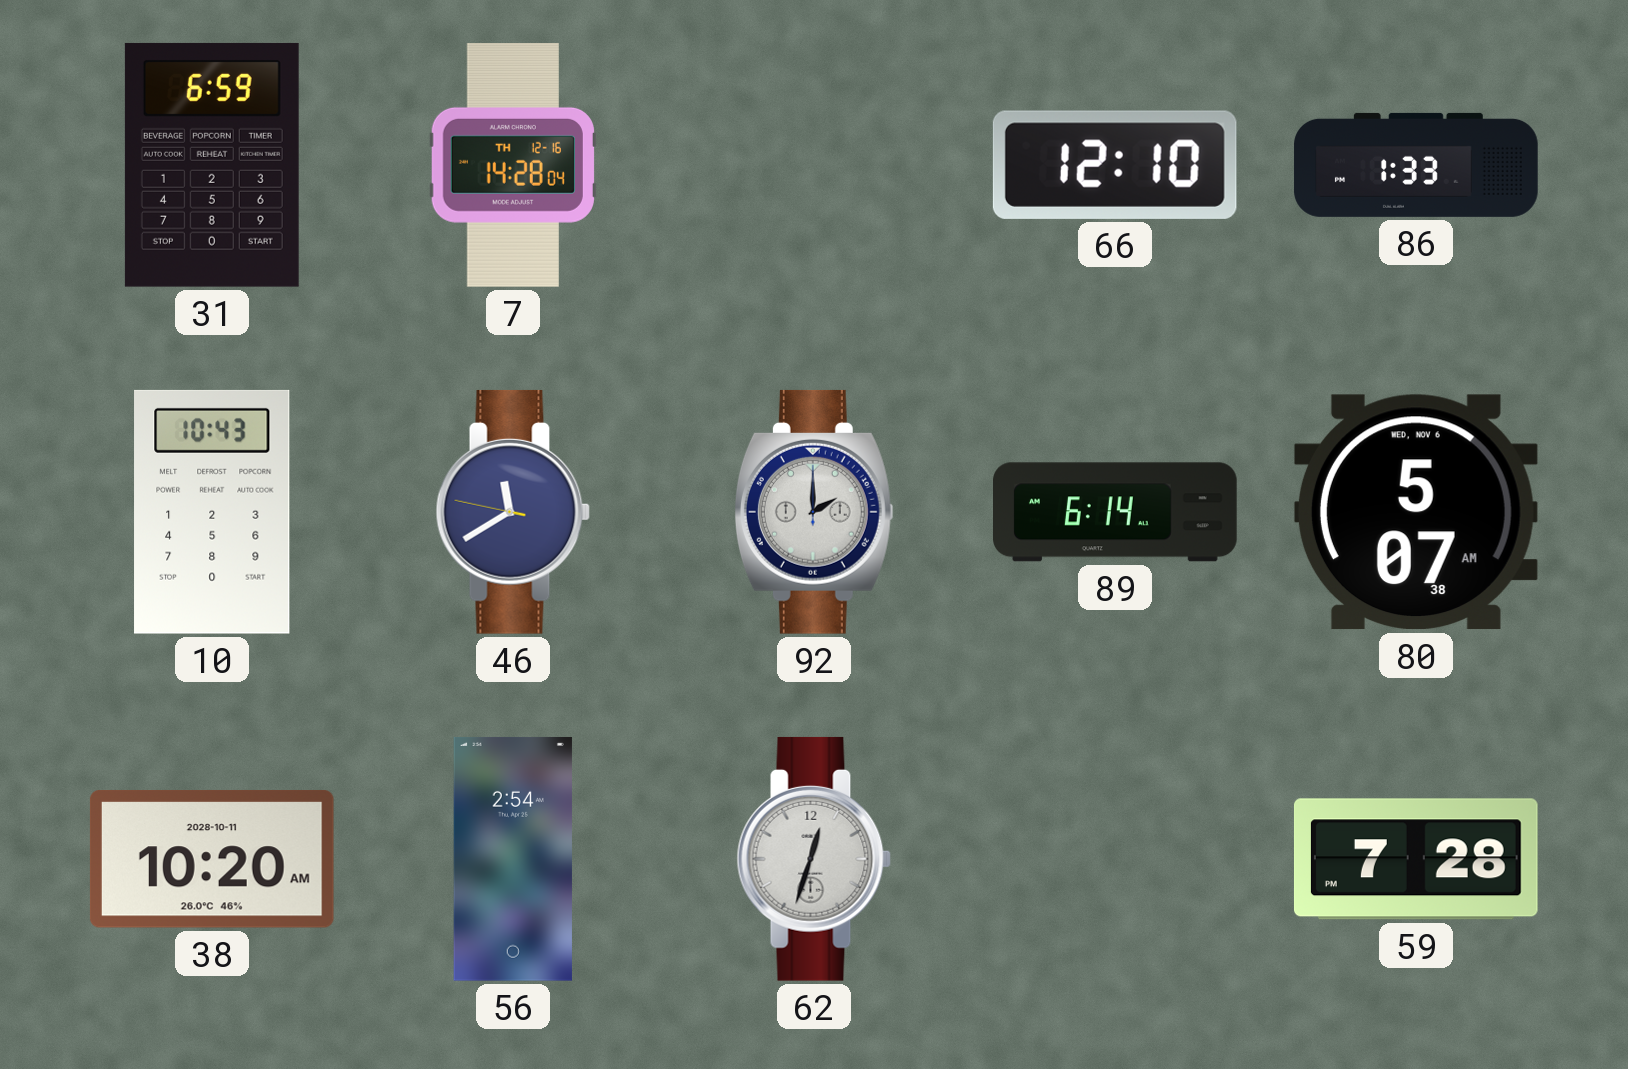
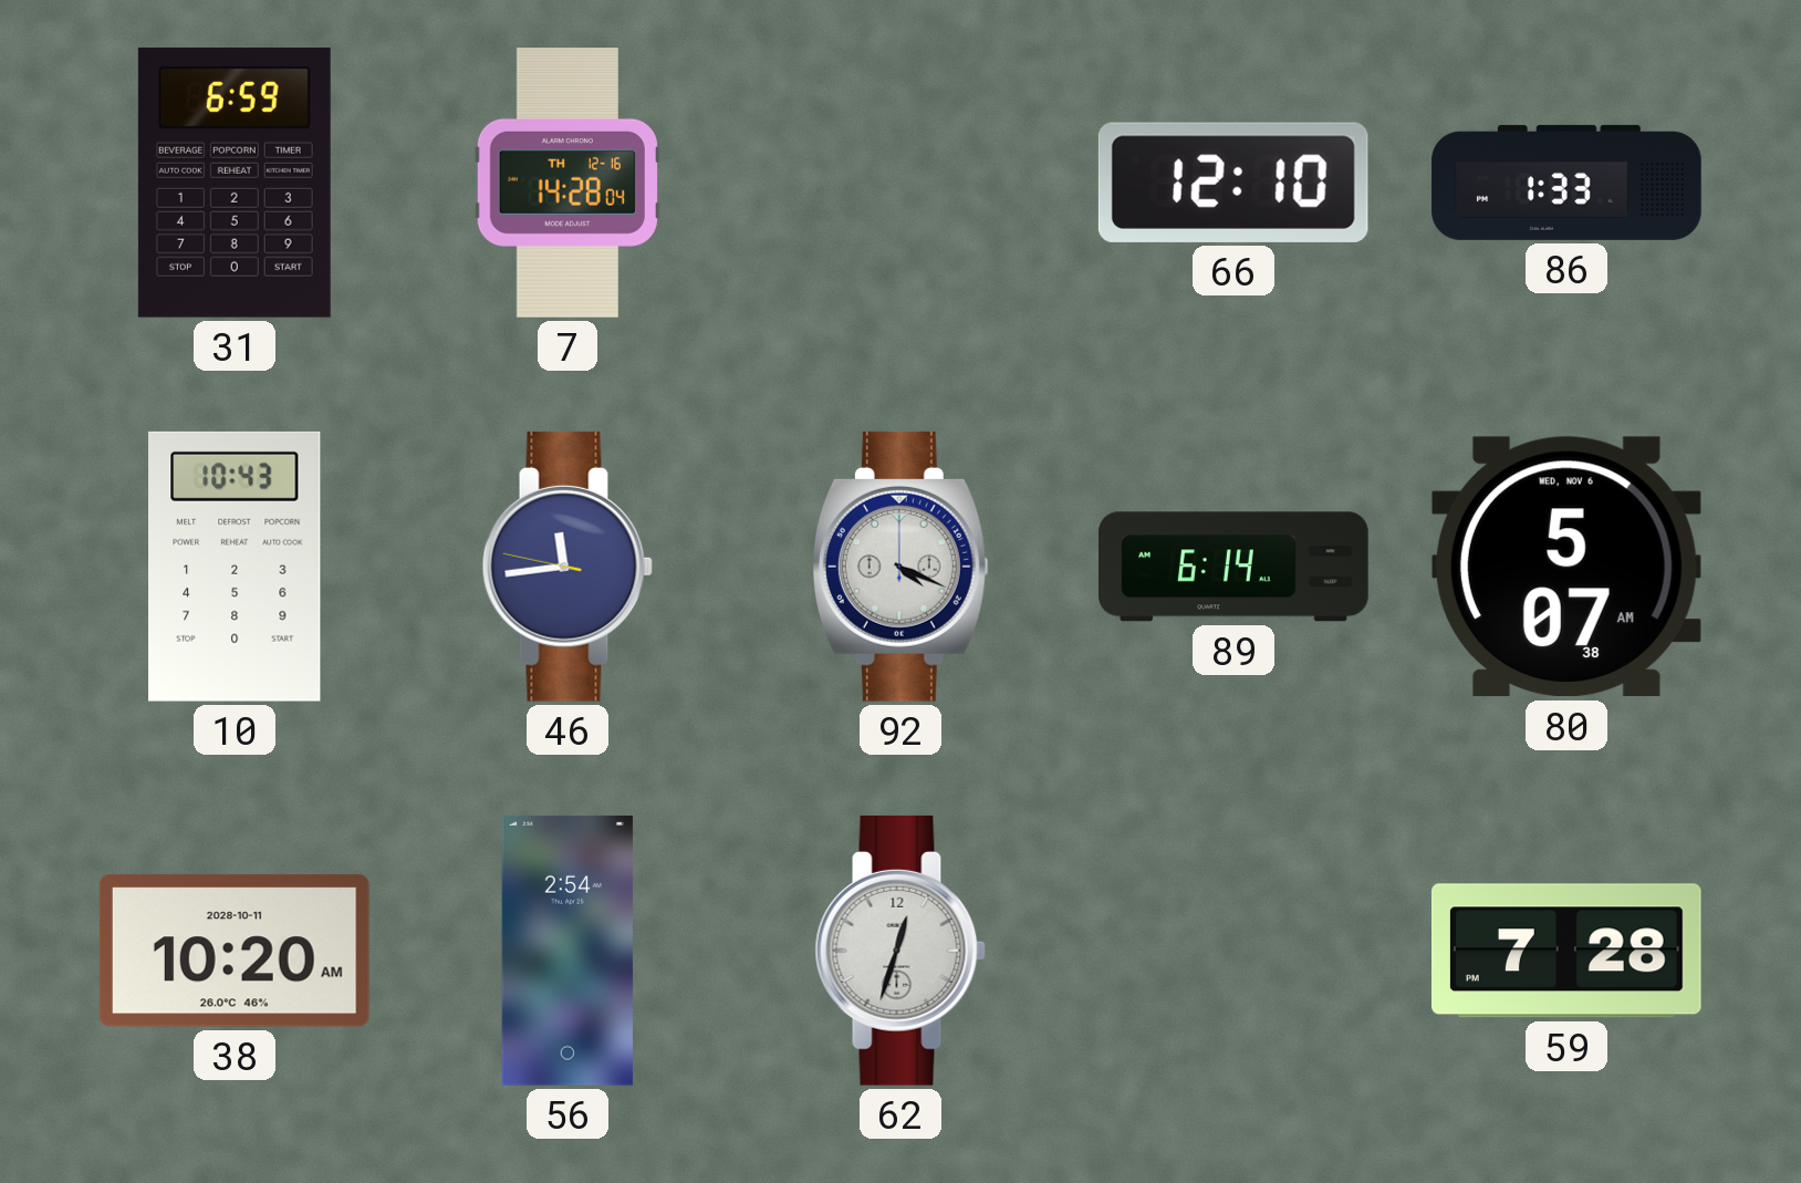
46: 11:39 -> 11:43
92: 2:00 -> 4:19
